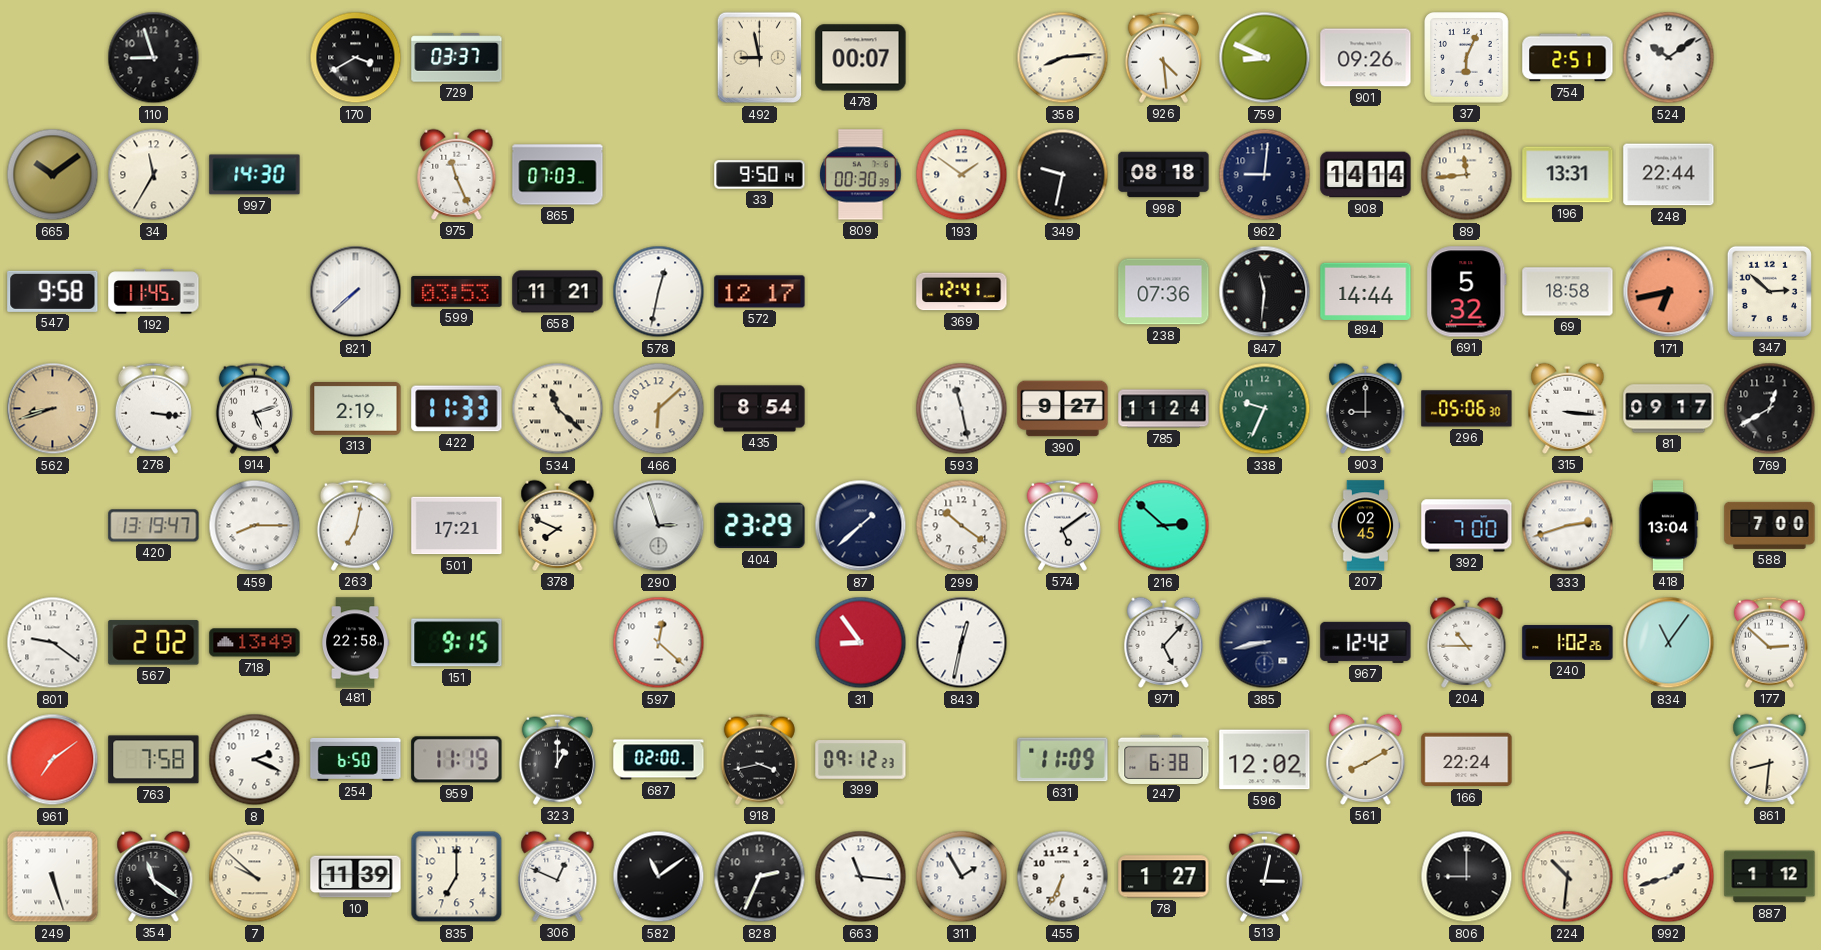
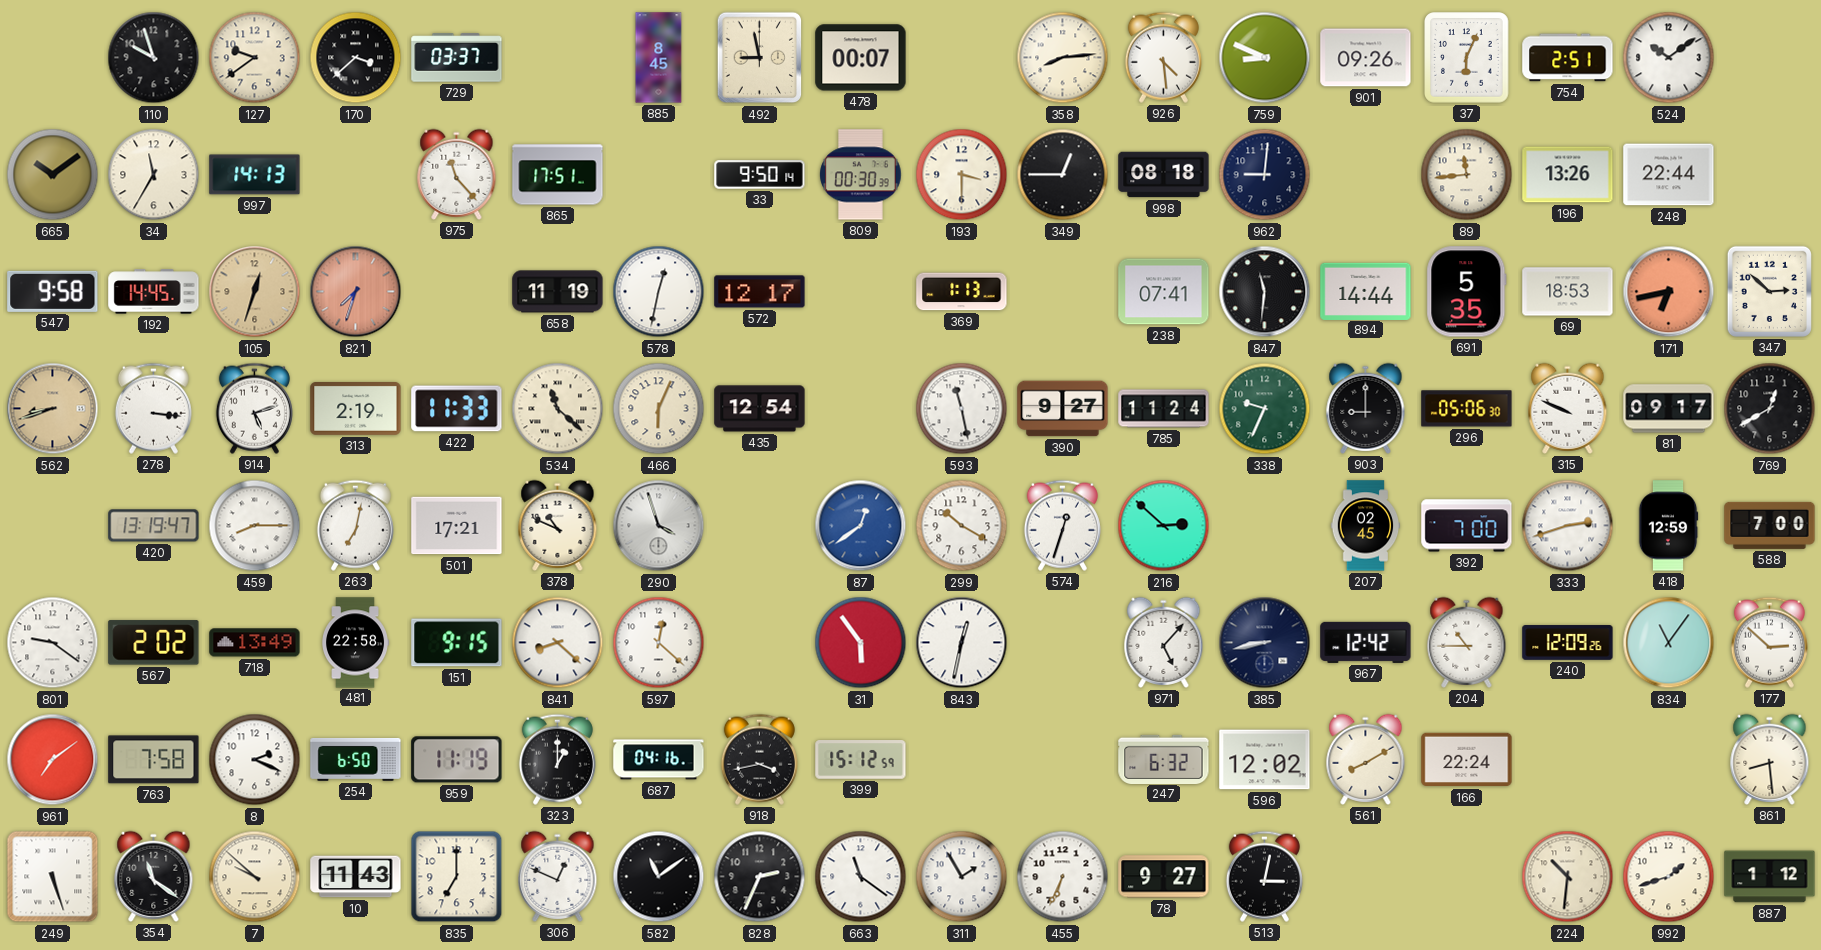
110: 8:57 -> 9:57
127: none -> 9:39
170: 3:40 -> 3:38
885: none -> 8:45
997: 14:30 -> 14:13
975: 11:26 -> 11:23
865: 07:03 -> 17:51
193: 1:51 -> 3:30
349: 9:32 -> 12:45
908: 14:14 -> none
196: 13:31 -> 13:26
192: 11:45 -> 14:45
105: none -> 12:33
821: 7:38 -> 7:33
821 dial: white -> salmon
599: 03:53 -> none
658: 11:21 -> 11:19
369: 12:41 -> 1:13
238: 07:36 -> 07:41
691: 5:32 -> 5:35
69: 18:58 -> 18:53
466: 6:08 -> 6:04
435: 8:54 -> 12:54
315: 3:16 -> 9:49
378: 7:49 -> 10:49
290: 2:57 -> 3:57
404: 23:29 -> none
87: 1:38 -> 12:39
87 dial: navy -> blue
299: 10:21 -> 10:20
574: 5:09 -> 12:33
418: 13:04 -> 12:59
841: none -> 8:22
31: 8:54 -> 5:54
240: 1:02 -> 12:09
687: 02:00 -> 04:16
399: 09:12 -> 15:12
631: 11:09 -> none
247: 6:38 -> 6:32
861: 8:31 -> 8:29
10: 11:39 -> 11:43
663: 11:16 -> 11:21
78: 1:27 -> 9:27
806: 9:00 -> none
